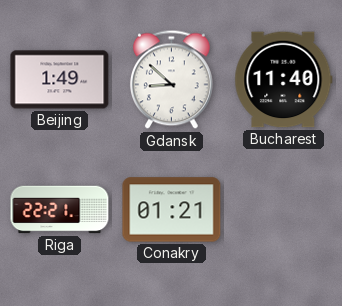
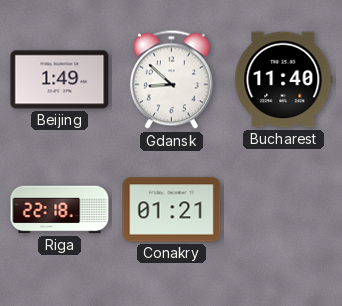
Riga: 22:21 -> 22:18
